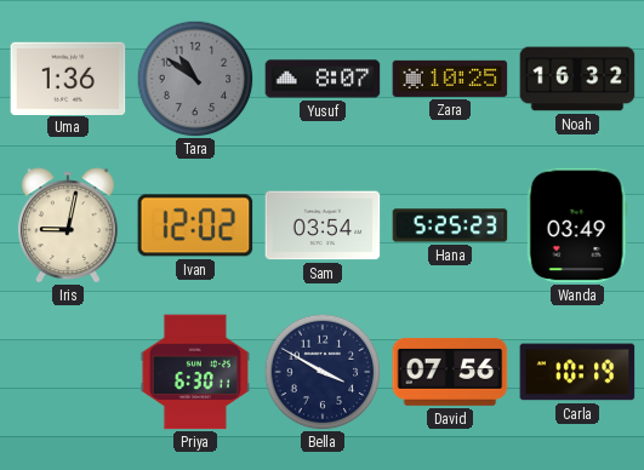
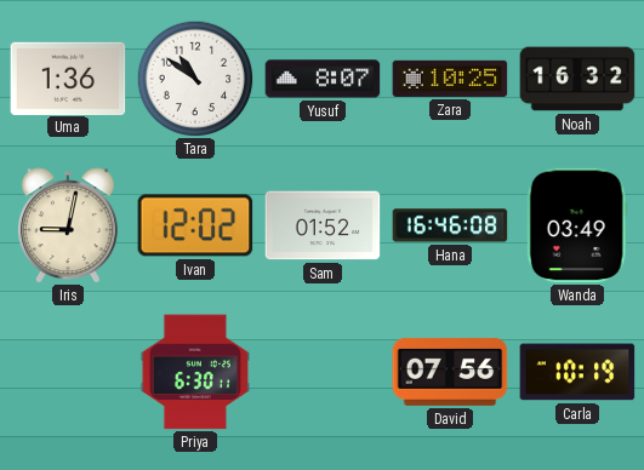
Tara dial: grey -> white
Sam: 03:54 -> 01:52
Hana: 5:25 -> 16:46
Bella: 3:50 -> none
